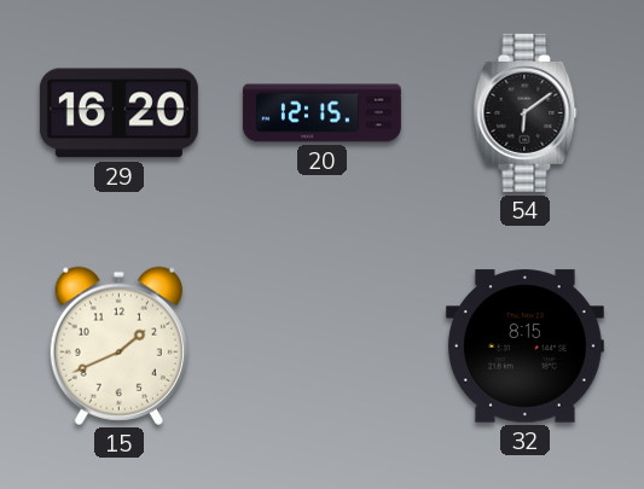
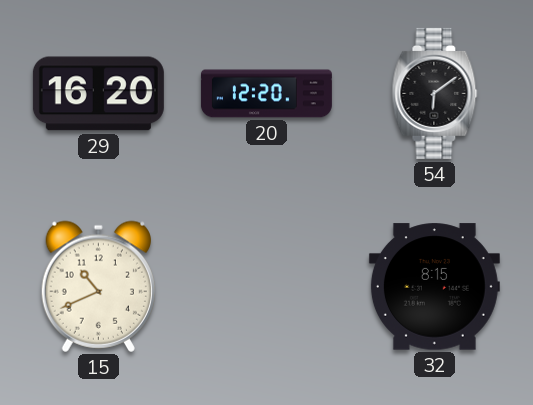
20: 12:15 -> 12:20
15: 1:41 -> 10:41
